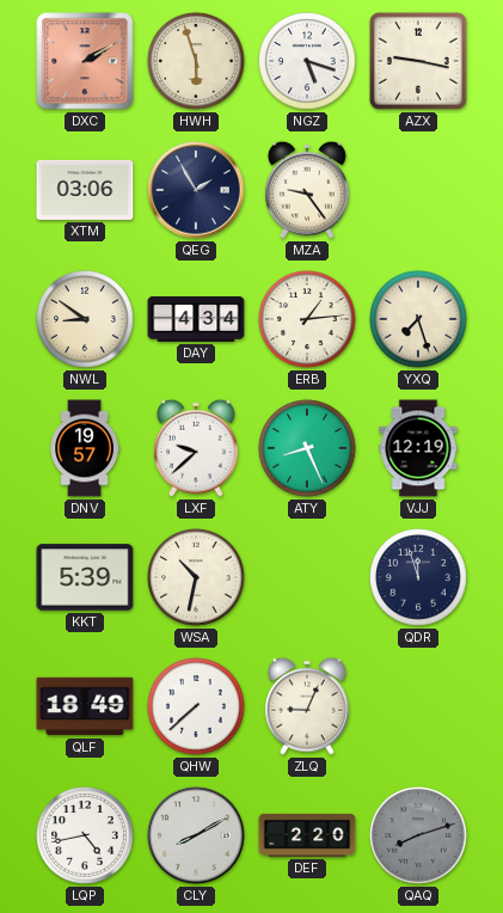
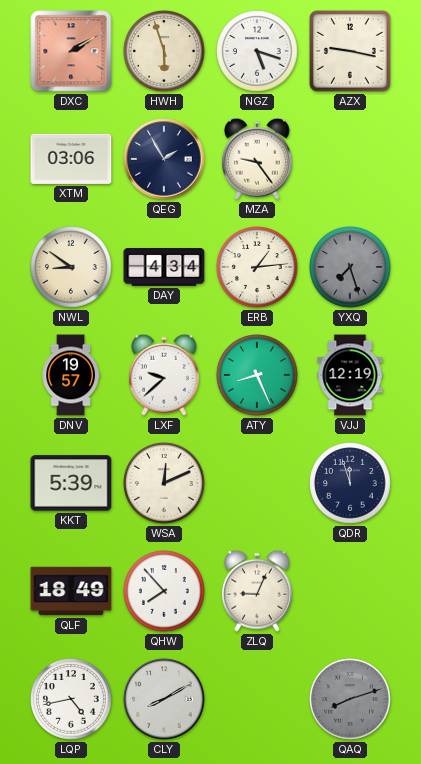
YXQ dial: cream -> grey
WSA: 10:32 -> 12:11
QHW: 7:38 -> 7:53
DEF: 2:20 -> none
